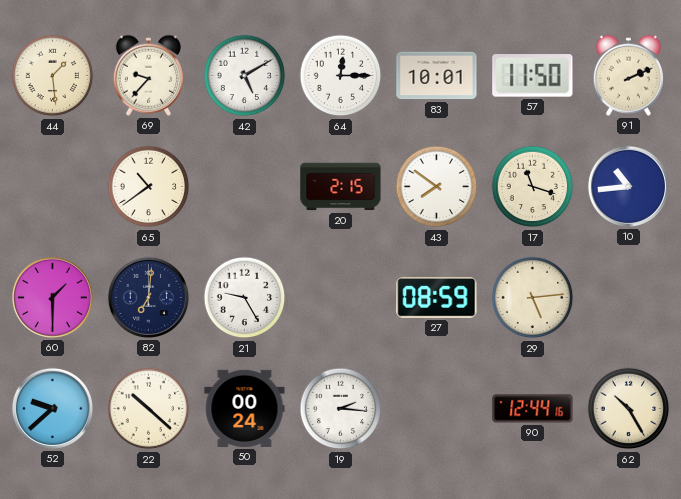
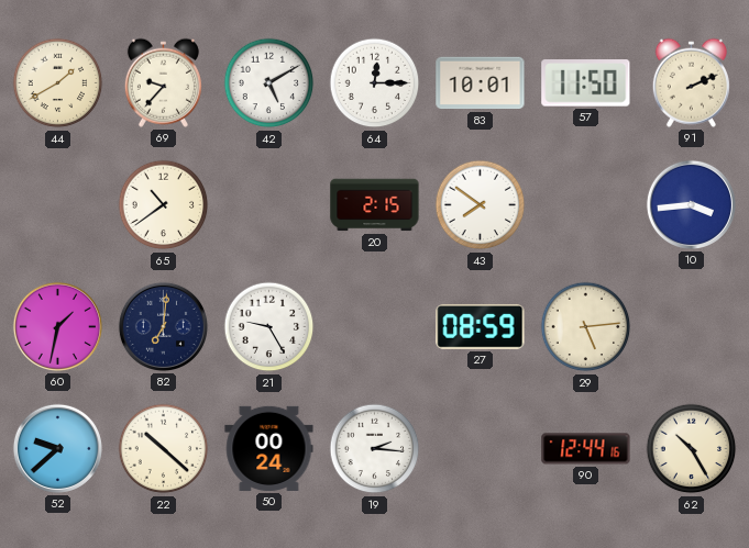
44: 1:29 -> 1:40
17: 11:18 -> none
10: 10:44 -> 3:44
60: 1:30 -> 1:32
